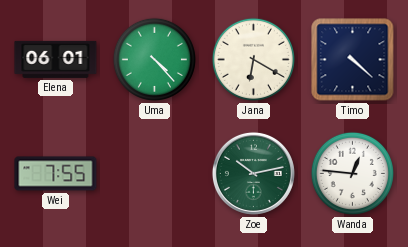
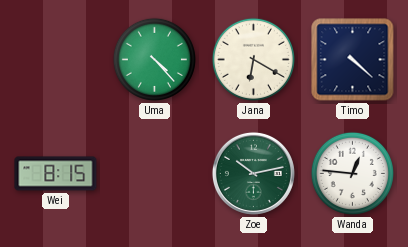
Elena: 06:01 -> none
Wei: 7:55 -> 8:15
